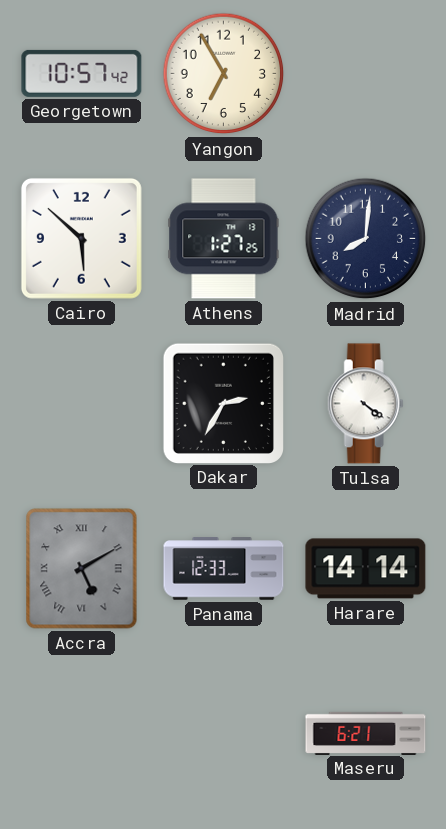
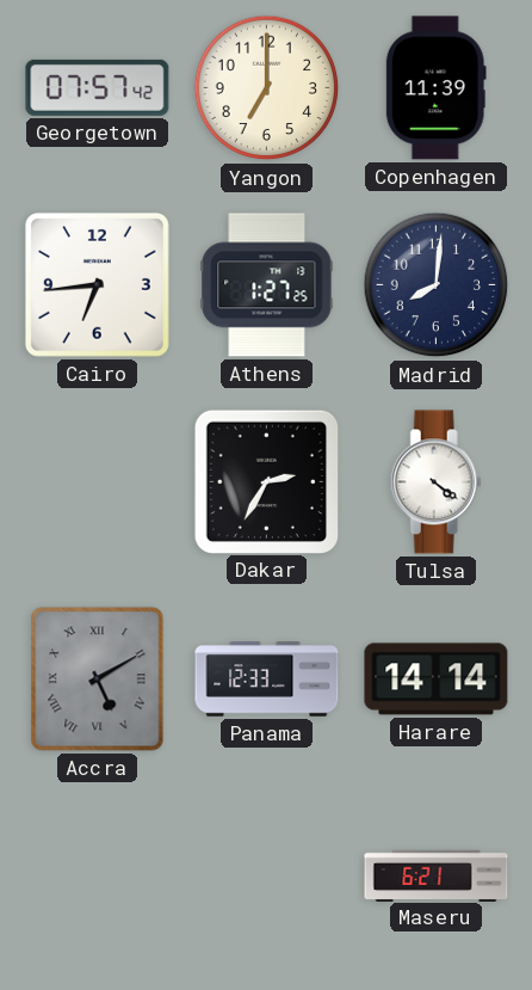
Georgetown: 10:57 -> 07:57
Yangon: 6:55 -> 7:00
Copenhagen: none -> 11:39
Cairo: 5:52 -> 6:44
